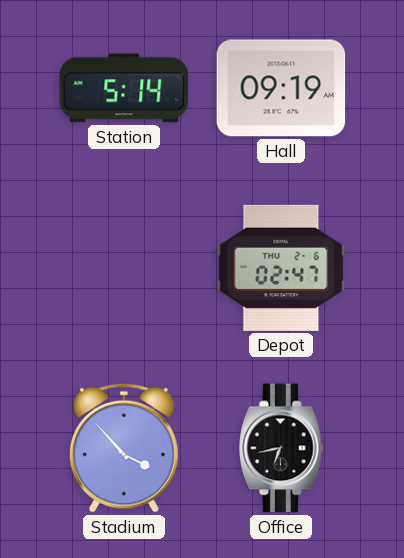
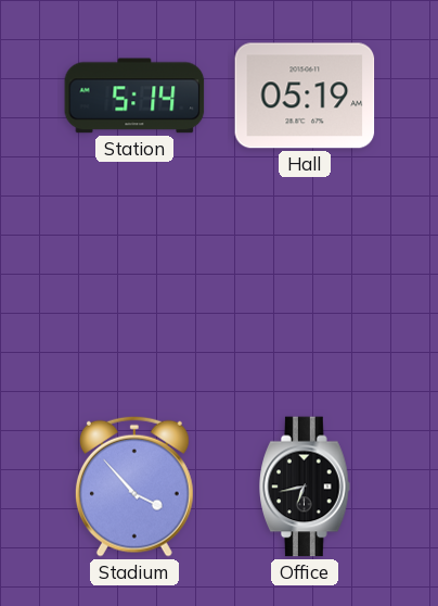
Hall: 09:19 -> 05:19
Depot: 02:47 -> none
